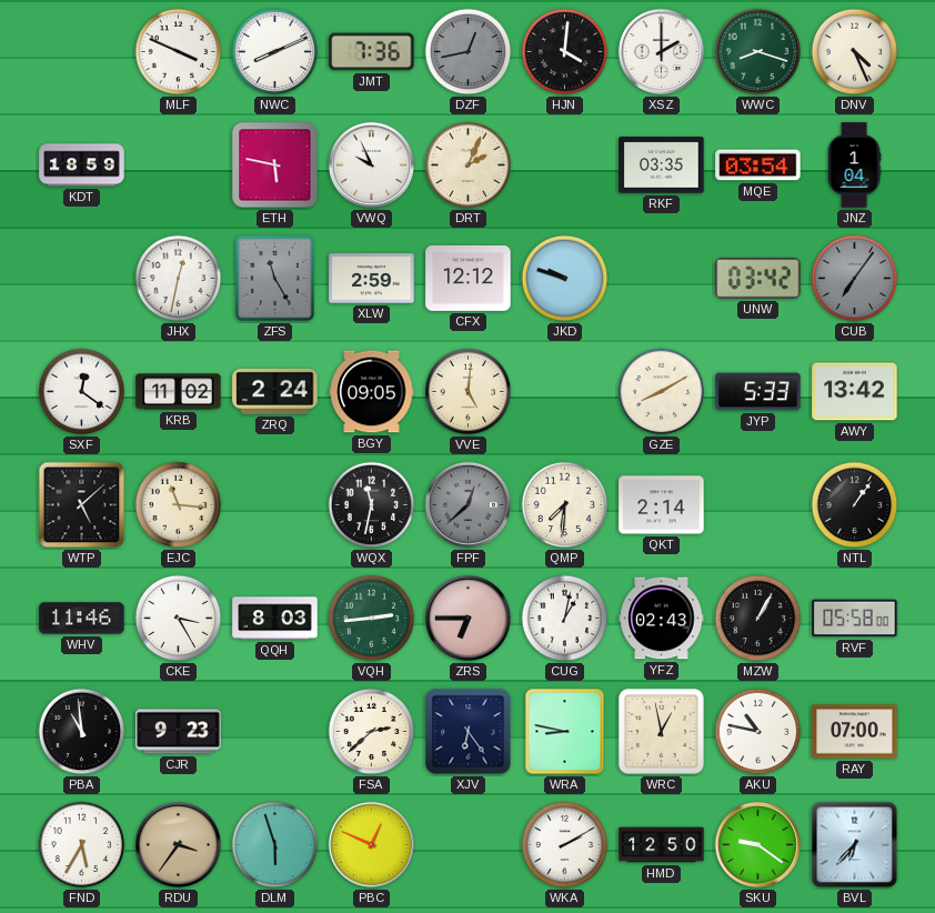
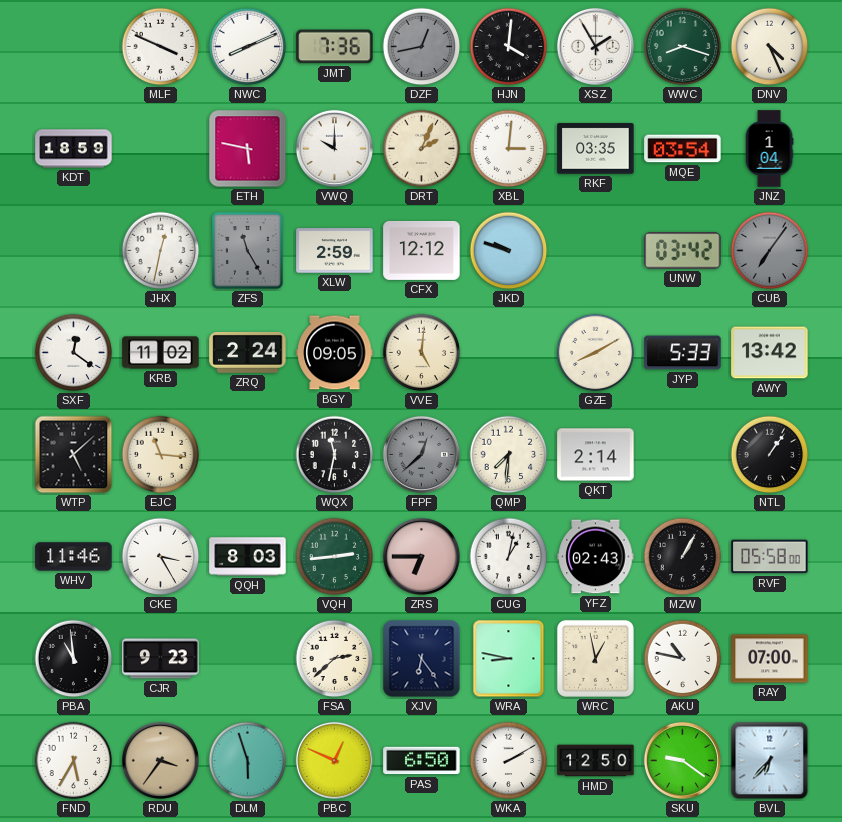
XSZ: 2:00 -> 1:55
VWQ: 9:56 -> 10:00
XBL: none -> 3:01
PAS: none -> 6:50
